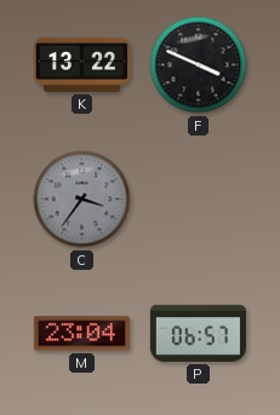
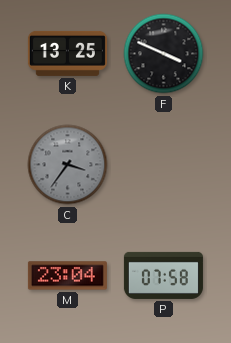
K: 13:22 -> 13:25
P: 06:57 -> 07:58
